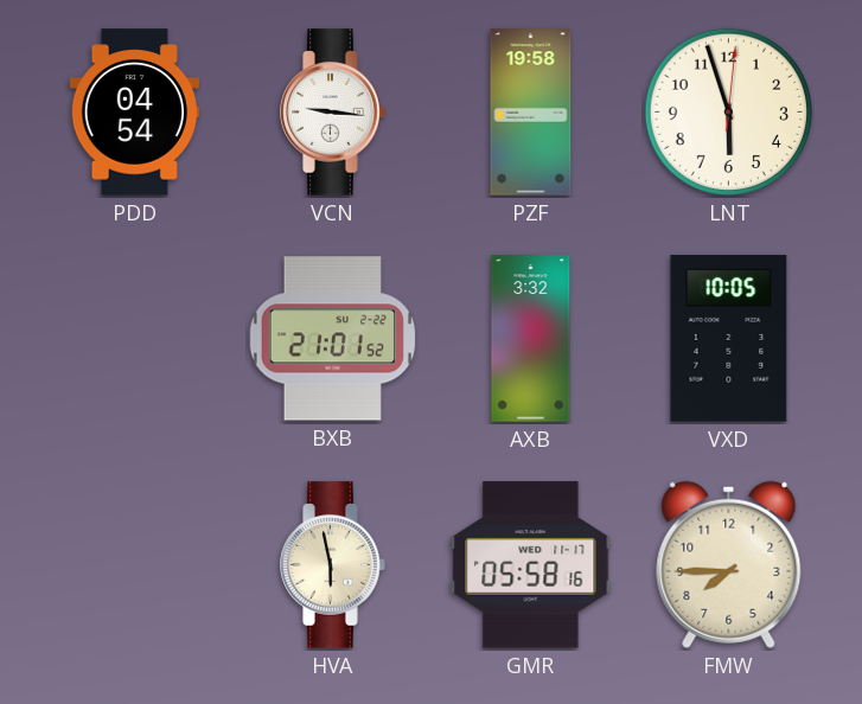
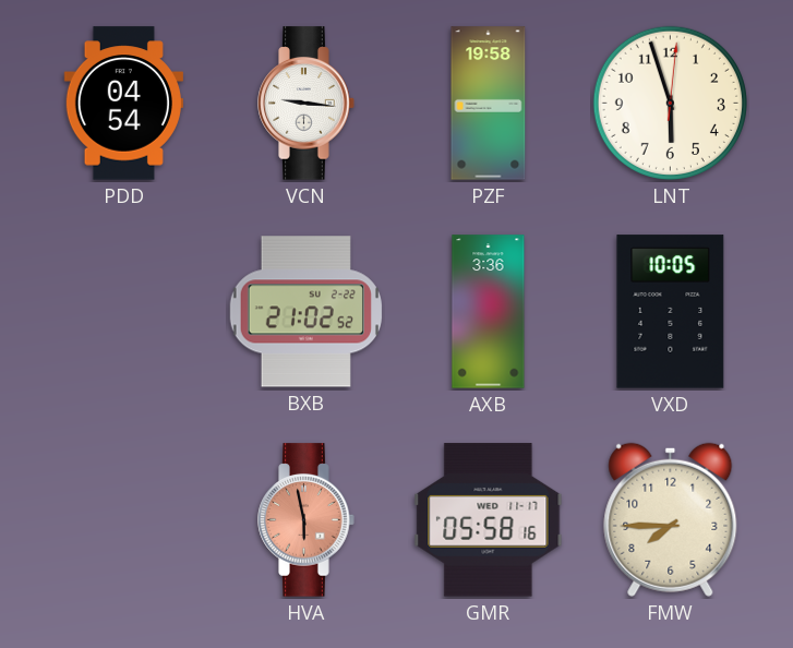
BXB: 21:01 -> 21:02
AXB: 3:32 -> 3:36
HVA dial: cream -> salmon
